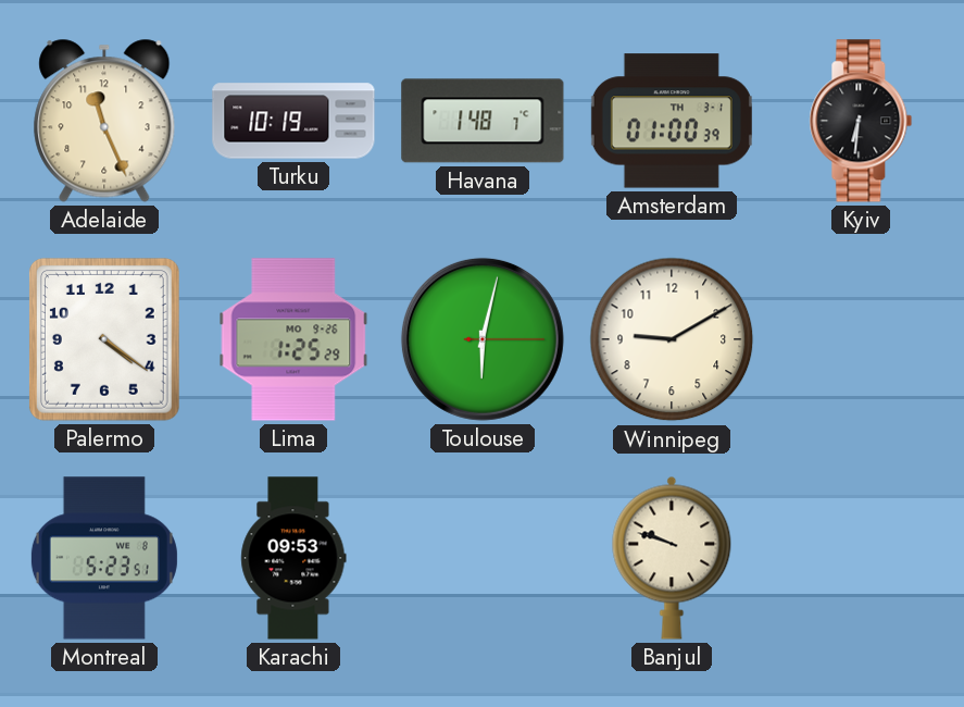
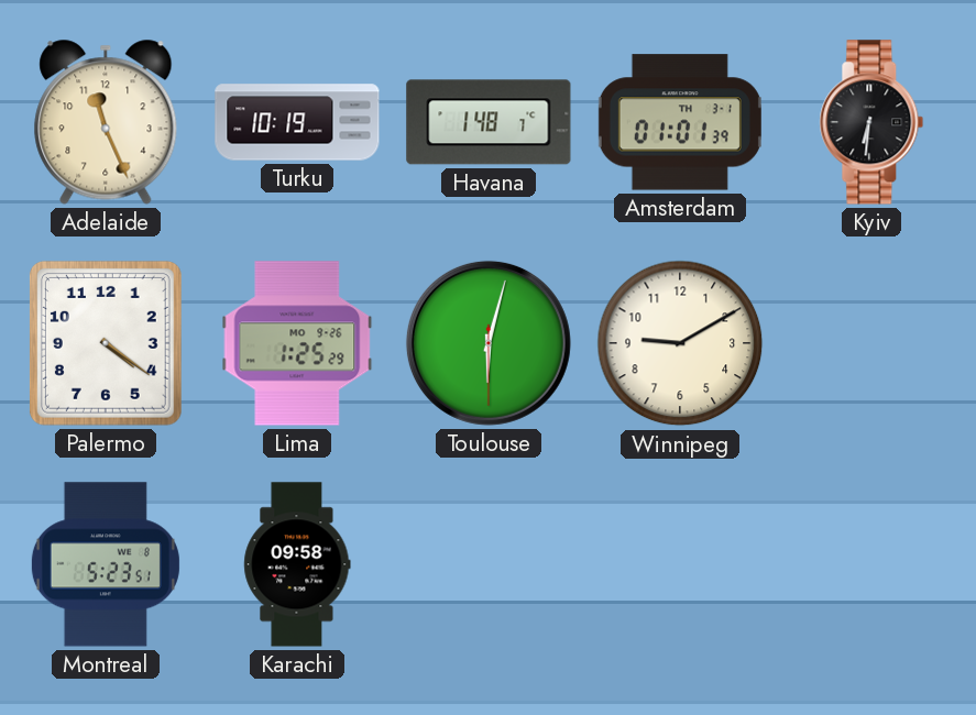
Amsterdam: 01:00 -> 01:01
Toulouse: 6:02:15 -> 6:02:30
Karachi: 09:53 -> 09:58
Banjul: 9:48 -> none
